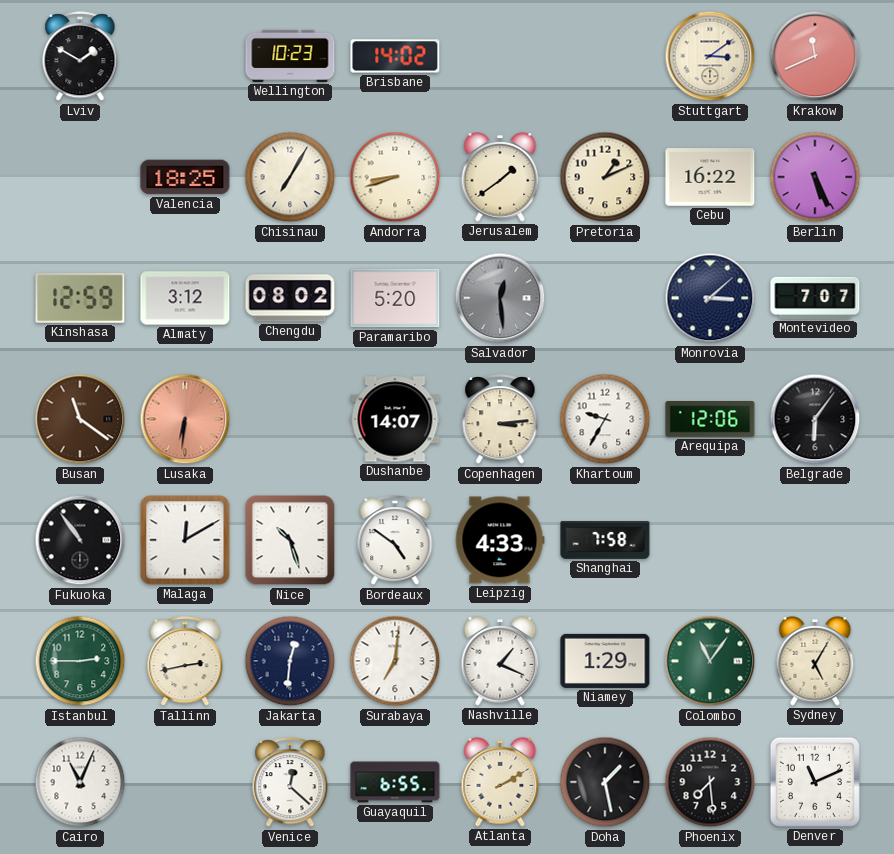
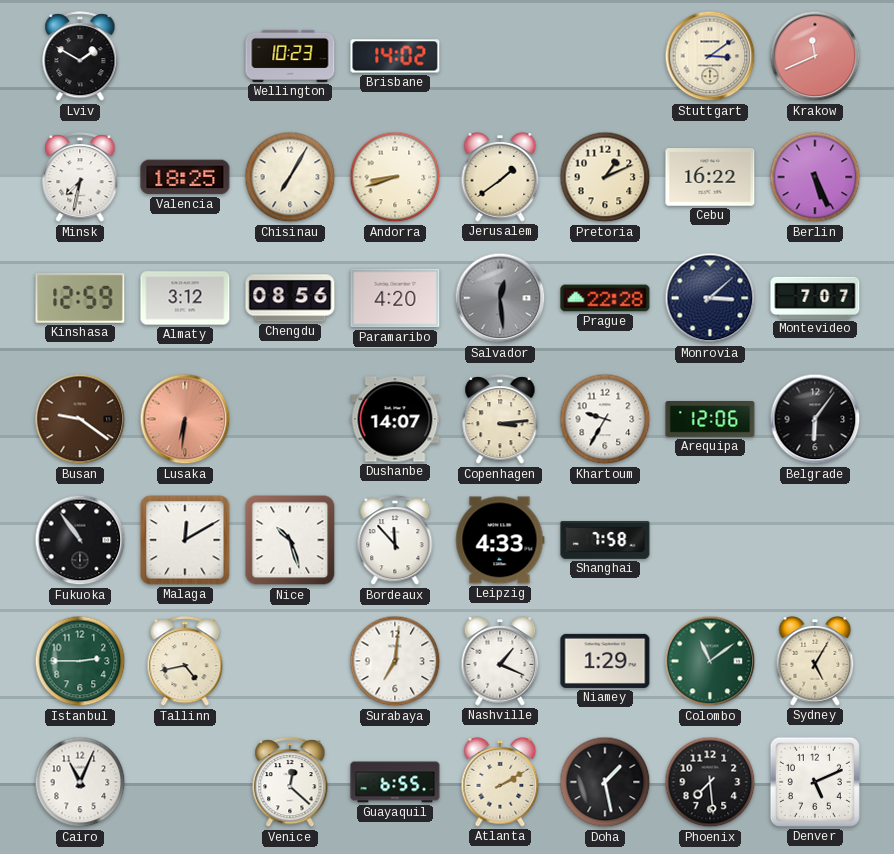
Minsk: none -> 7:32
Chengdu: 08:02 -> 08:56
Paramaribo: 5:20 -> 4:20
Prague: none -> 22:28
Busan: 11:21 -> 9:21
Bordeaux: 4:51 -> 11:53
Tallinn: 2:43 -> 4:43
Jakarta: 12:31 -> none
Colombo: 11:06 -> 11:09
Denver: 11:11 -> 5:11
